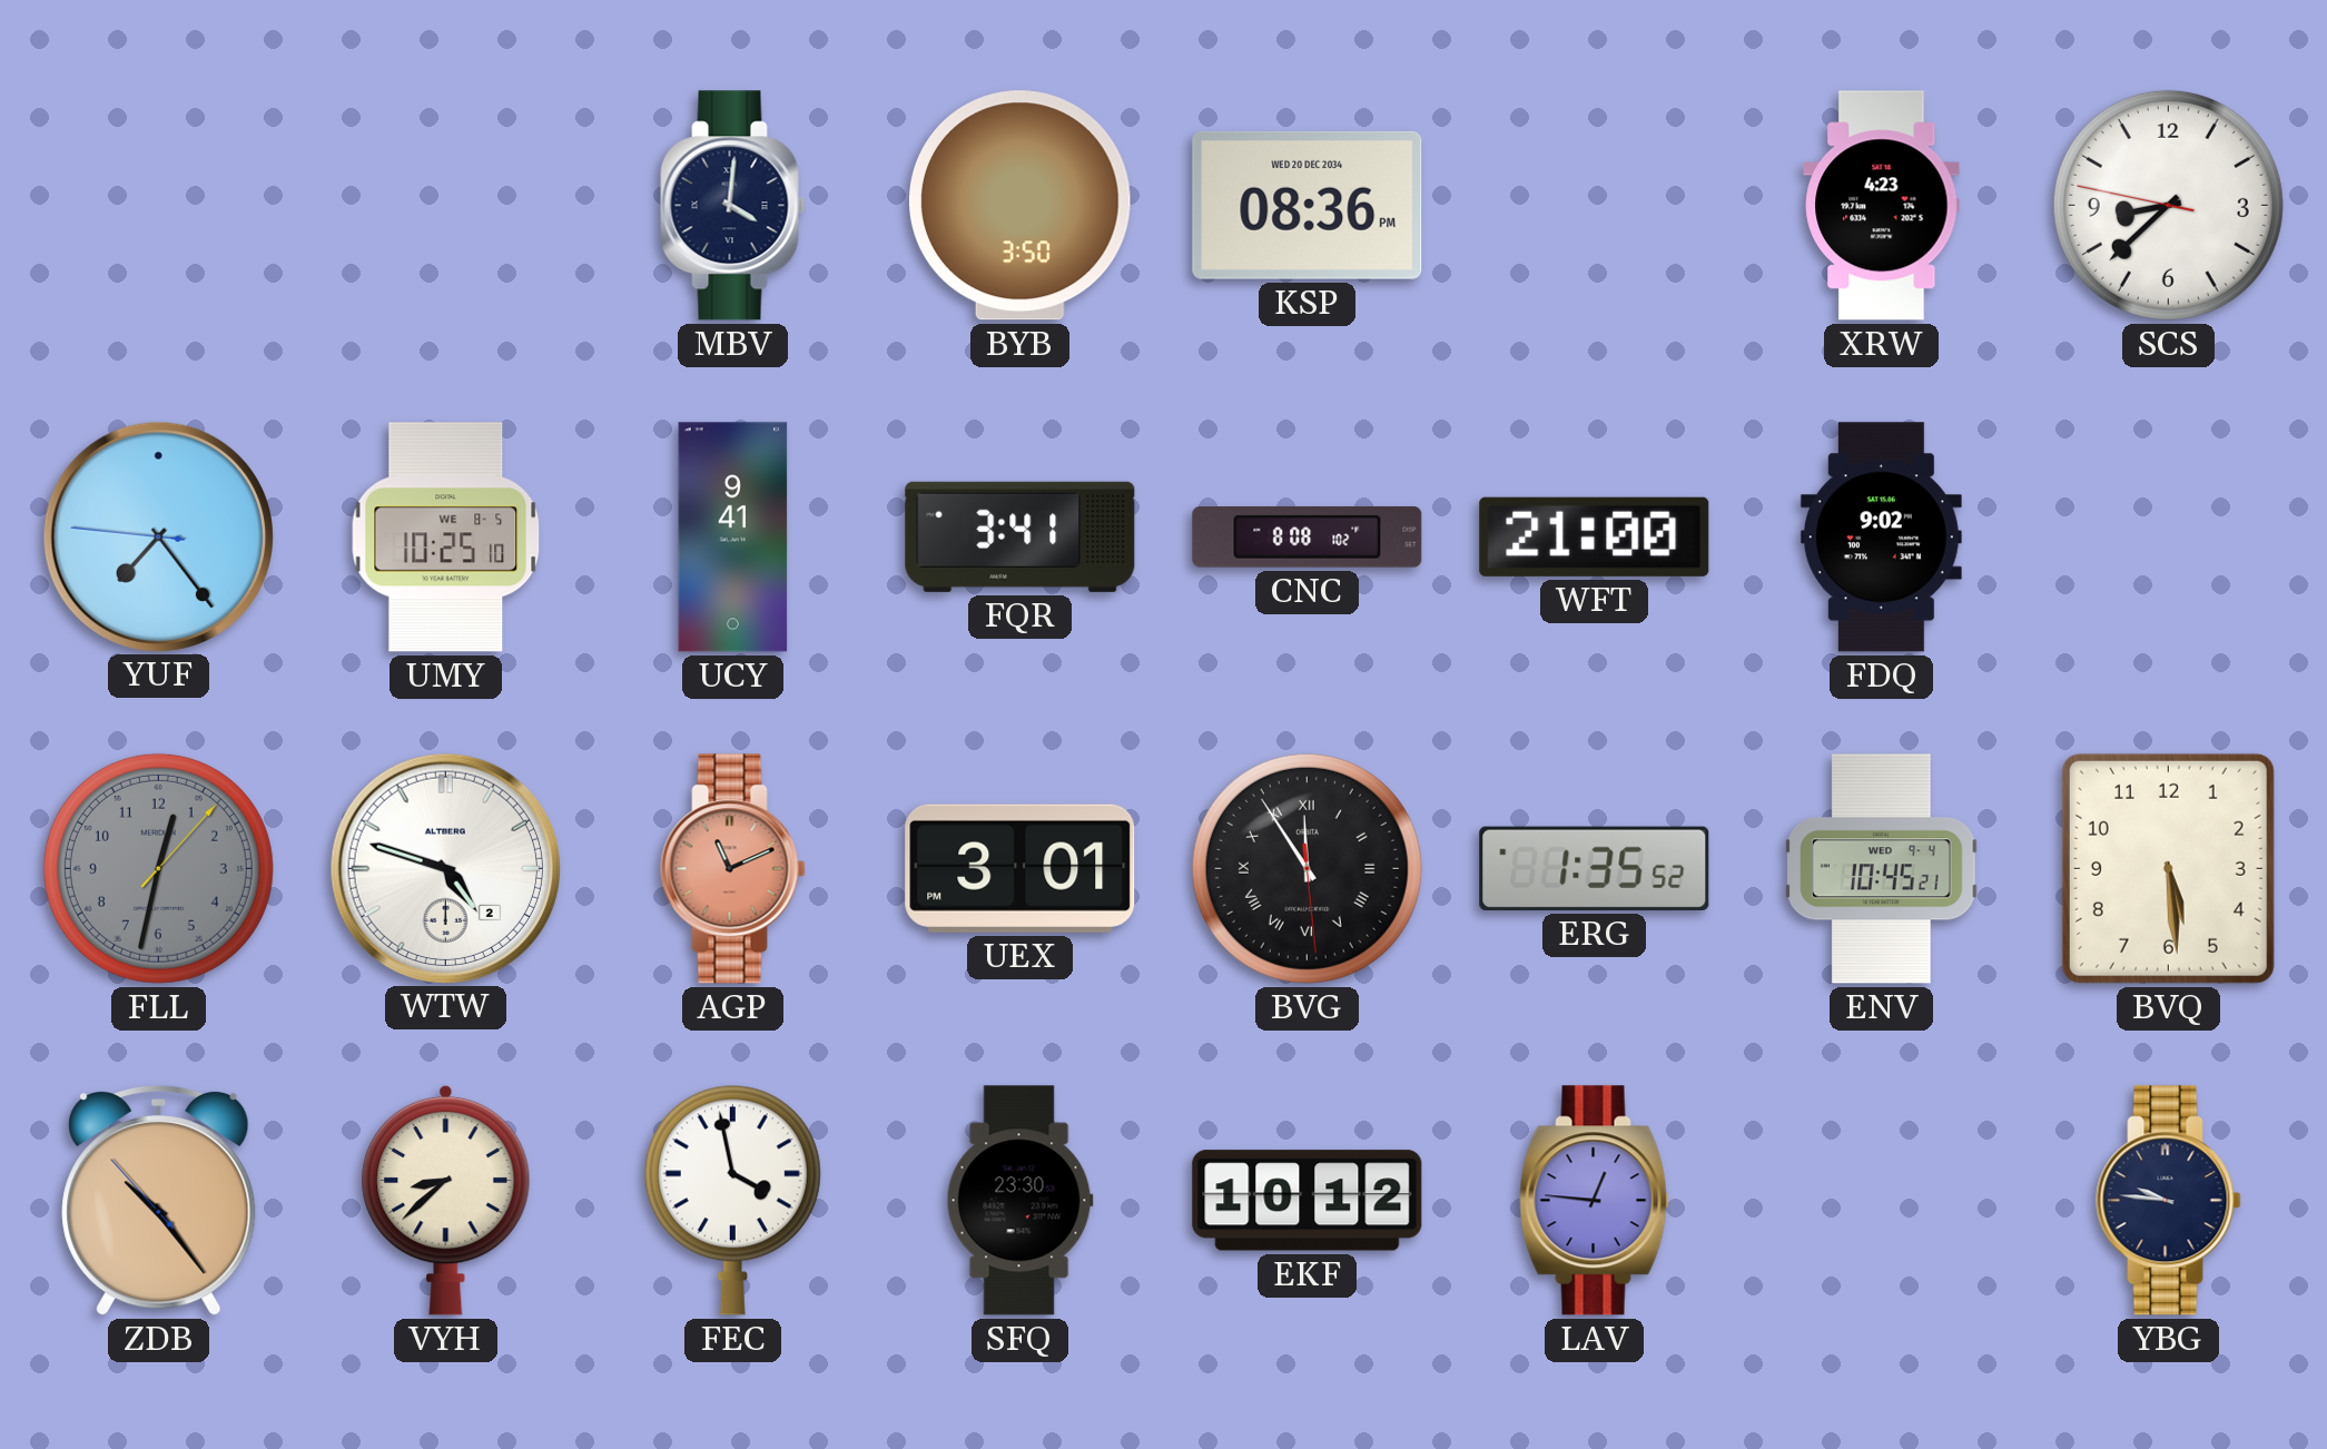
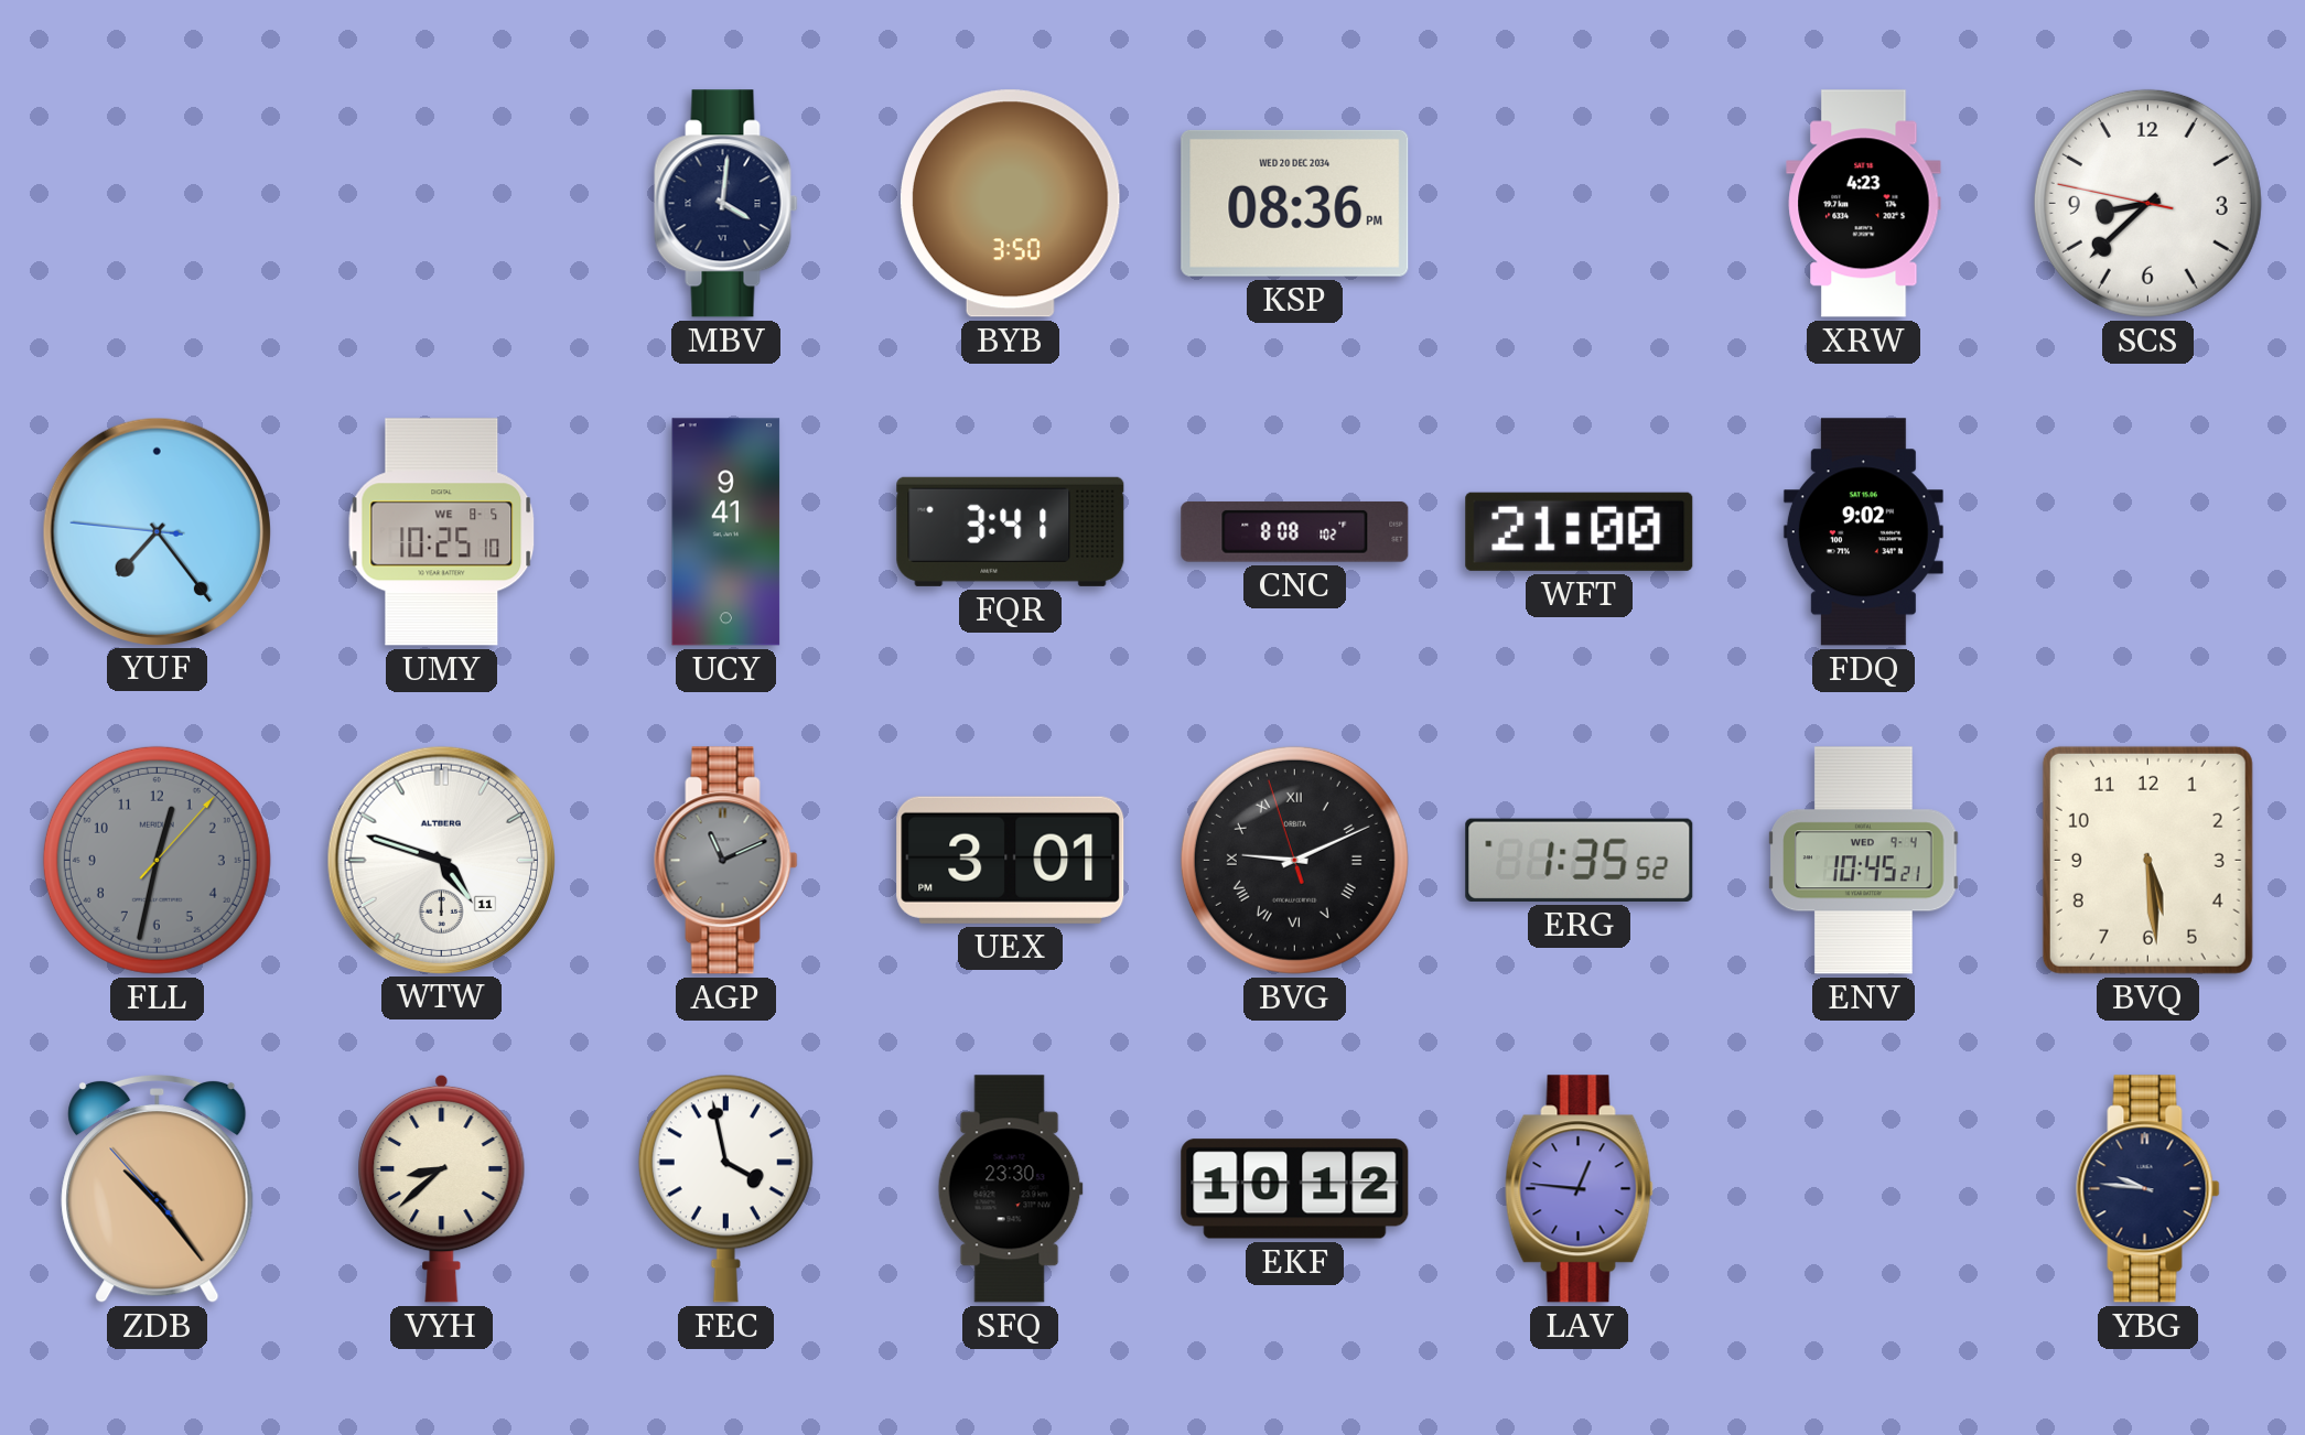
WTW date: 2 -> 11
AGP dial: salmon -> grey
BVG: 11:54 -> 9:10
